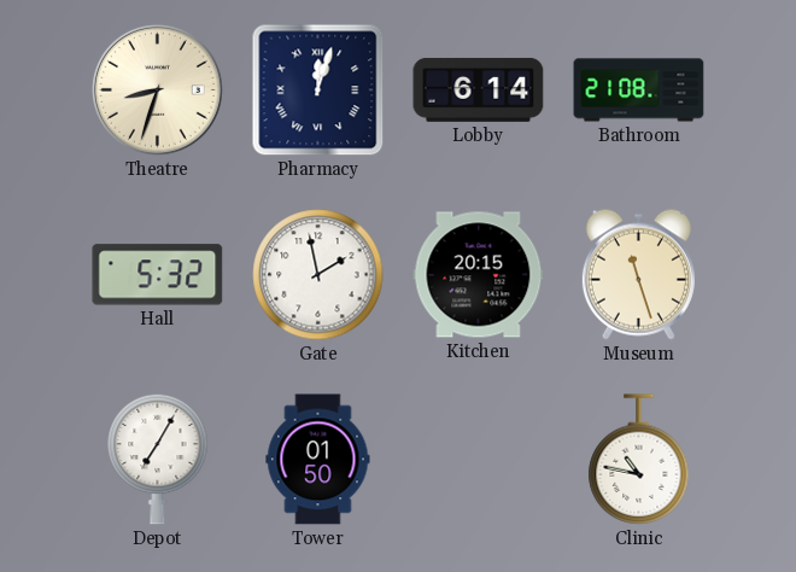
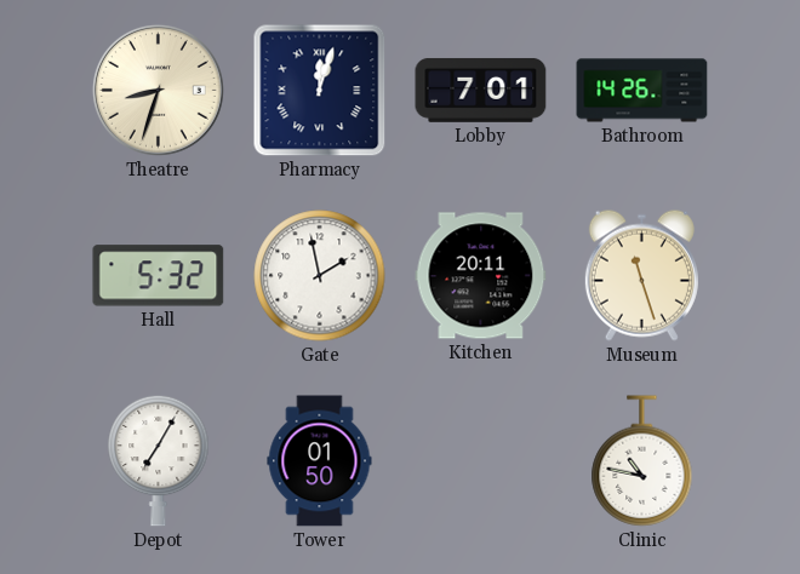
Lobby: 6:14 -> 7:01
Bathroom: 21:08 -> 14:26
Kitchen: 20:15 -> 20:11
